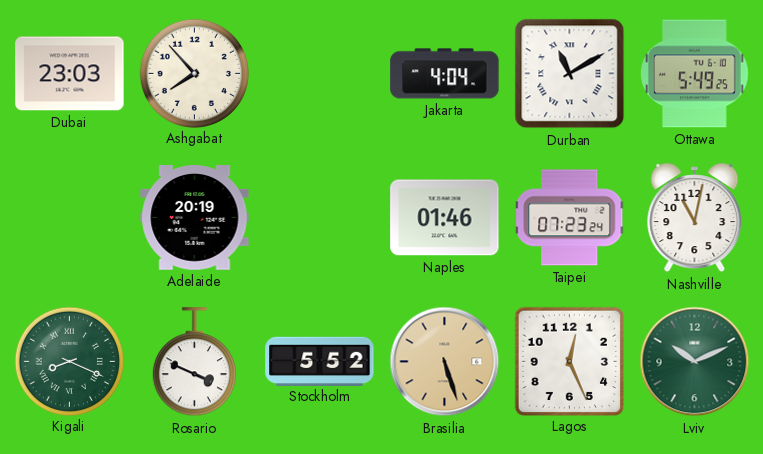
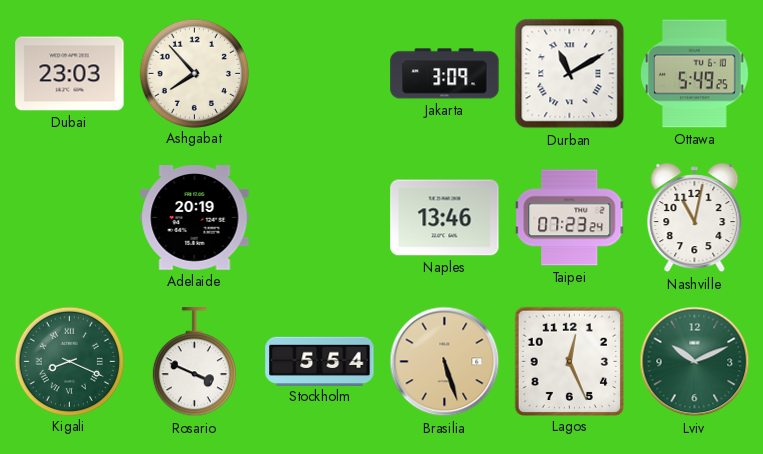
Jakarta: 4:04 -> 3:09
Naples: 01:46 -> 13:46
Stockholm: 5:52 -> 5:54
